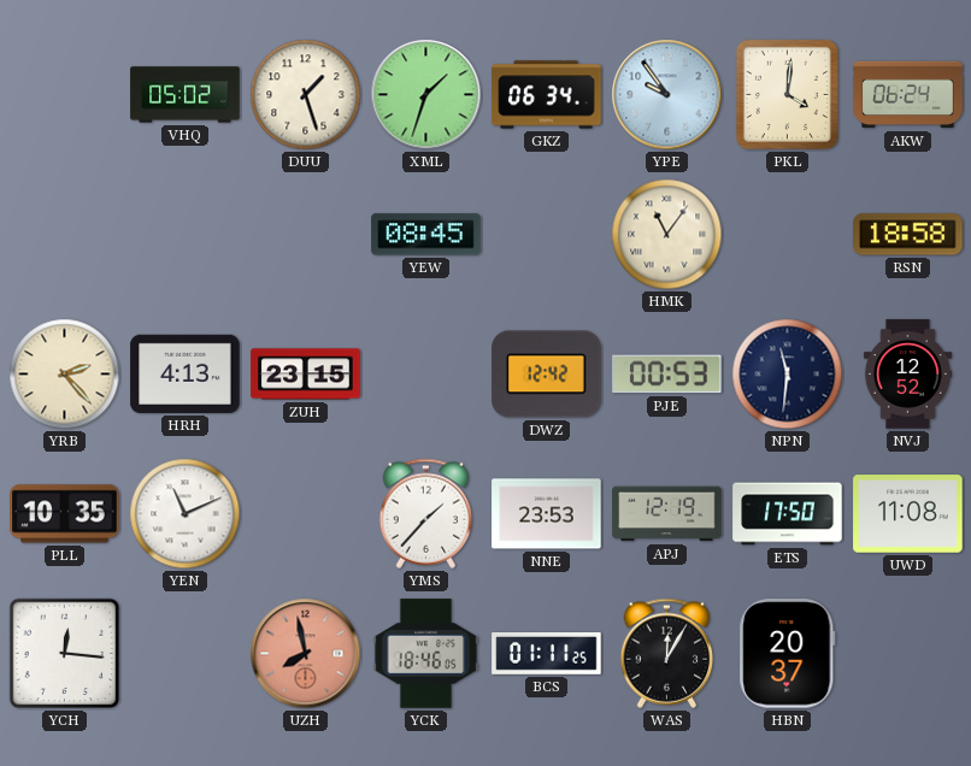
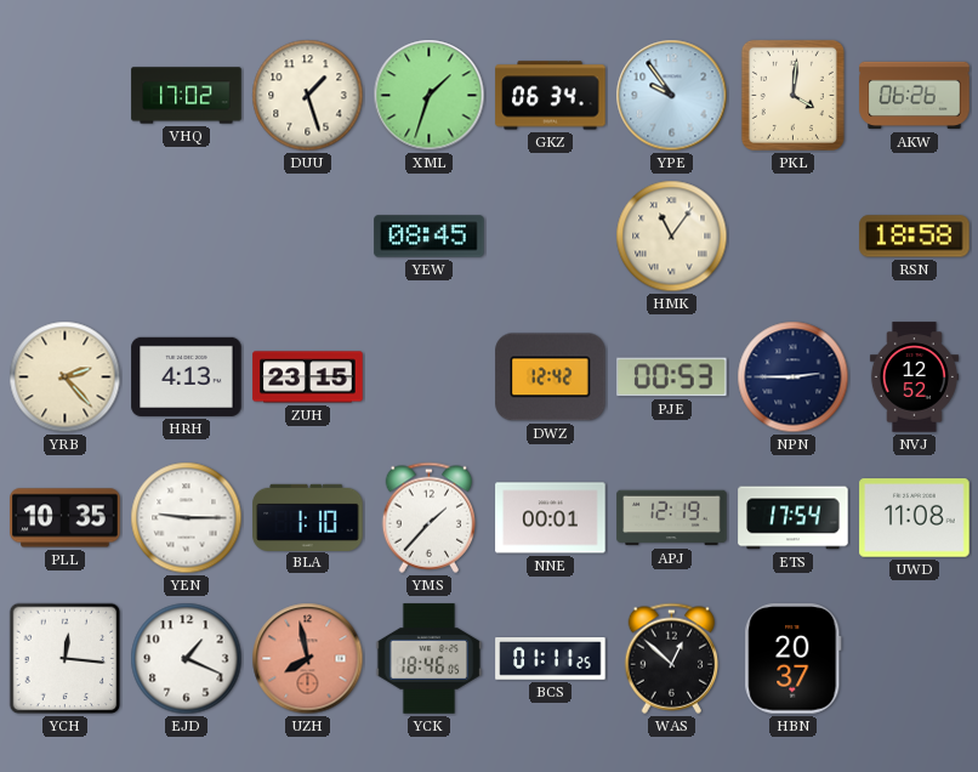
VHQ: 05:02 -> 17:02
AKW: 06:24 -> 06:26
NPN: 11:31 -> 2:45
YEN: 11:11 -> 9:15
BLA: none -> 1:10
NNE: 23:53 -> 00:01
ETS: 17:50 -> 17:54
EJD: none -> 1:19
WAS: 12:05 -> 12:52
